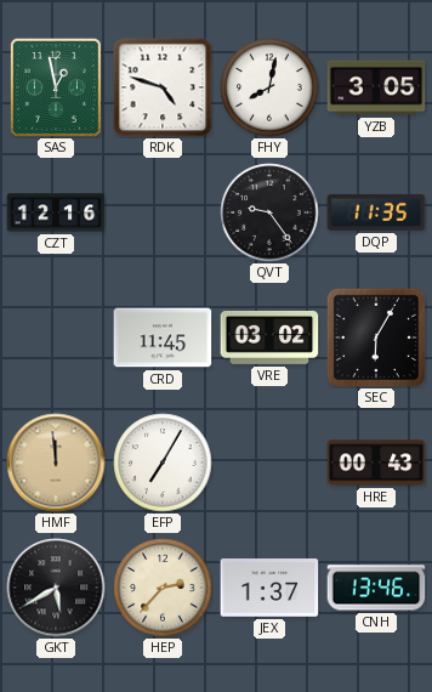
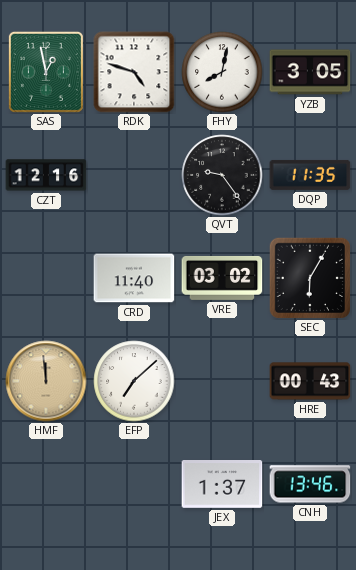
CRD: 11:45 -> 11:40
EFP: 7:05 -> 7:08
GKT: 5:40 -> none
HEP: 2:37 -> none
